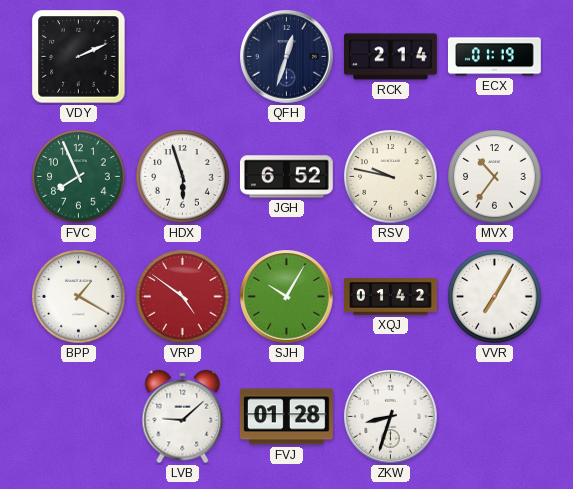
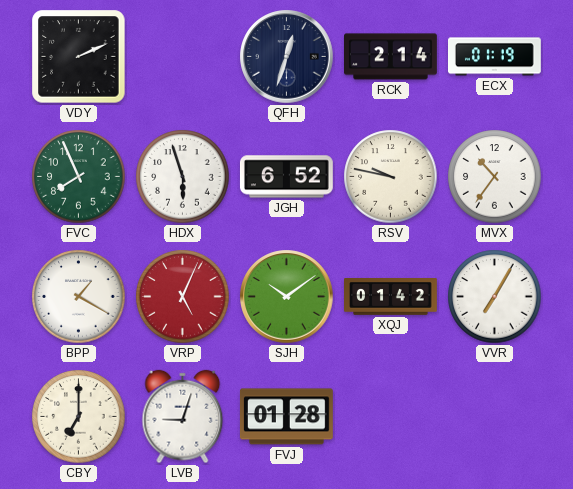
VRP: 4:51 -> 5:04
SJH: 10:05 -> 10:09
CBY: none -> 7:00
LVB: 9:08 -> 9:03
ZKW: 8:33 -> none
